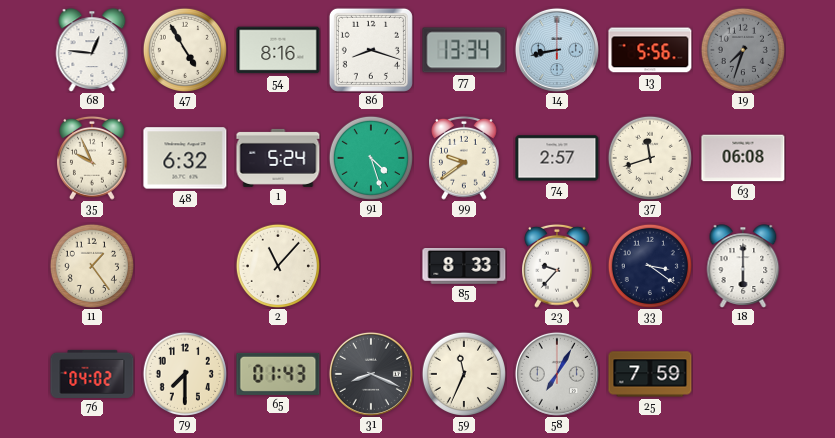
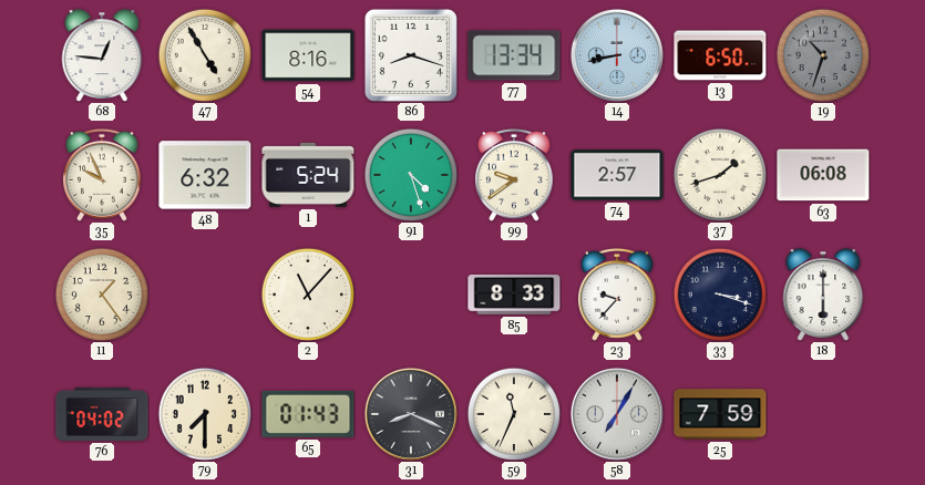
13: 5:56 -> 6:50
19: 7:33 -> 10:33
37: 11:42 -> 1:42
33: 3:21 -> 3:18
